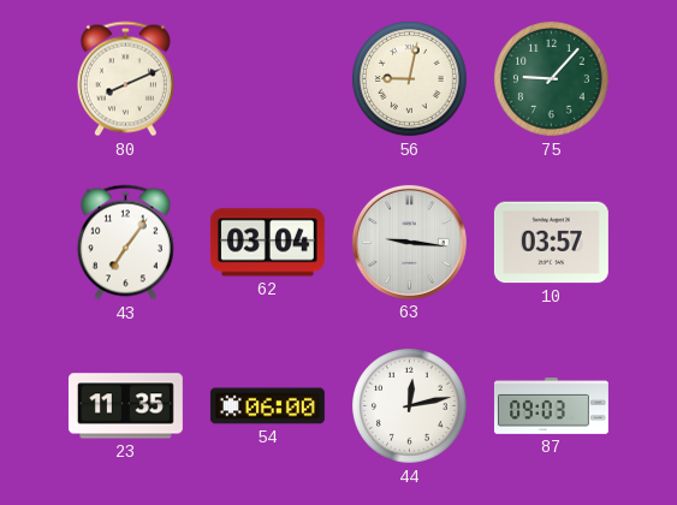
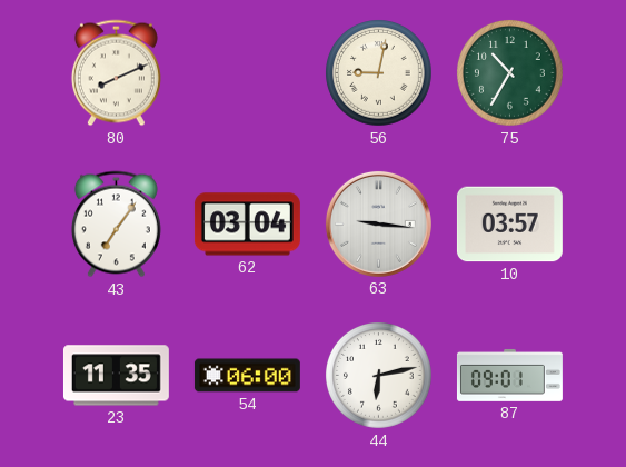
75: 9:07 -> 10:35
44: 12:13 -> 6:13
87: 09:03 -> 09:01
